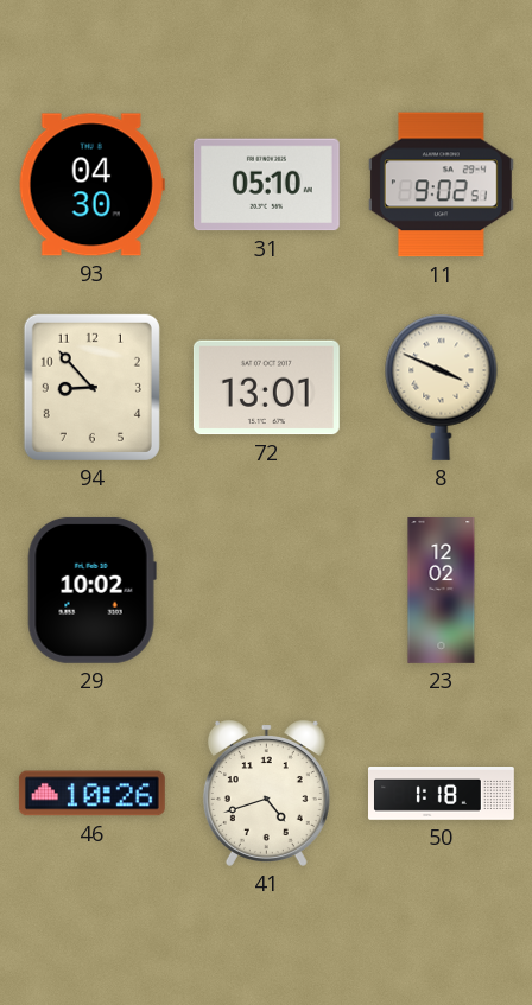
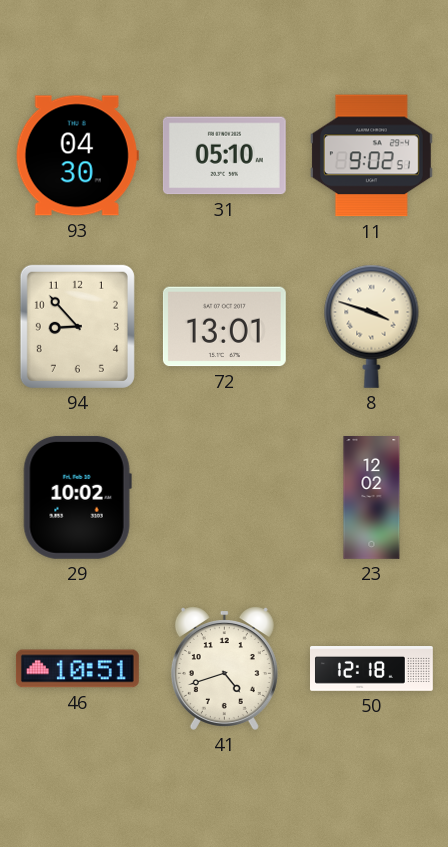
8: 3:49 -> 3:48
46: 10:26 -> 10:51
50: 1:18 -> 12:18
